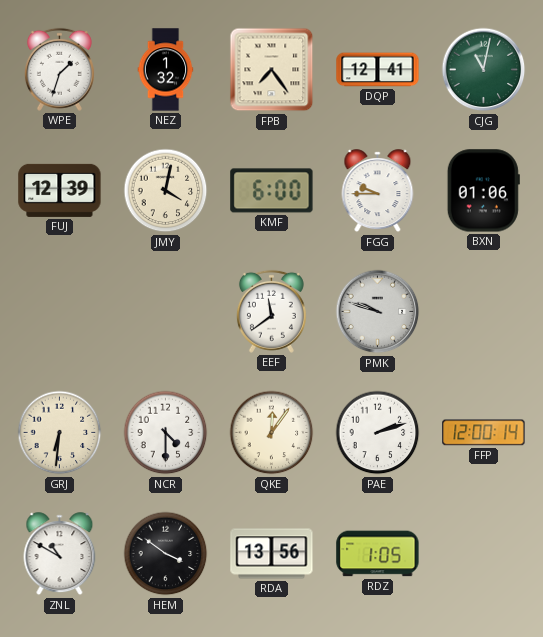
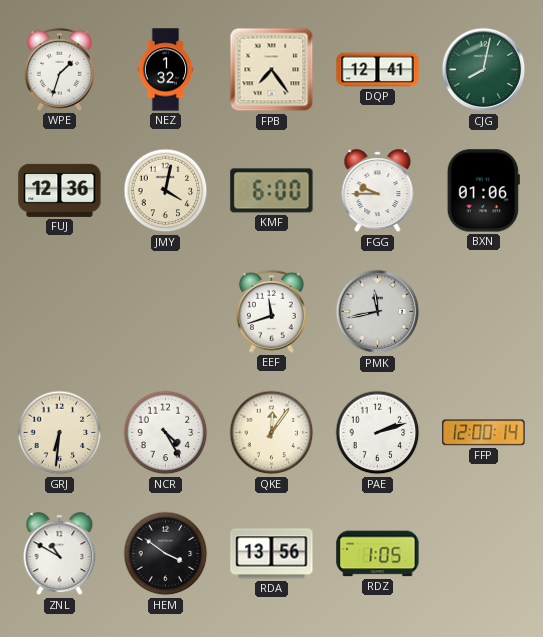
CJG: 11:02 -> 8:02
FUJ: 12:39 -> 12:36
EEF: 11:39 -> 11:42
PMK: 9:48 -> 11:43
NCR: 4:30 -> 4:25
